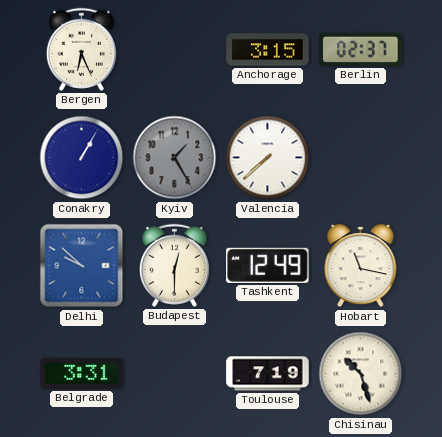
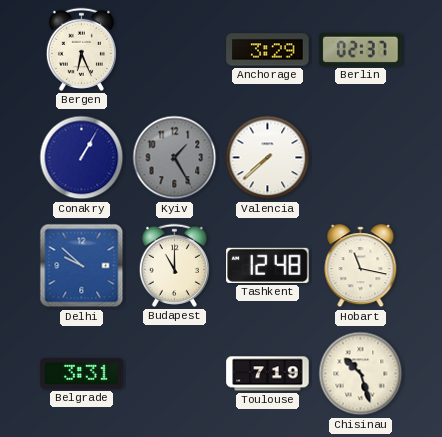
Anchorage: 3:15 -> 3:29
Budapest: 12:30 -> 11:00
Tashkent: 12:49 -> 12:48
